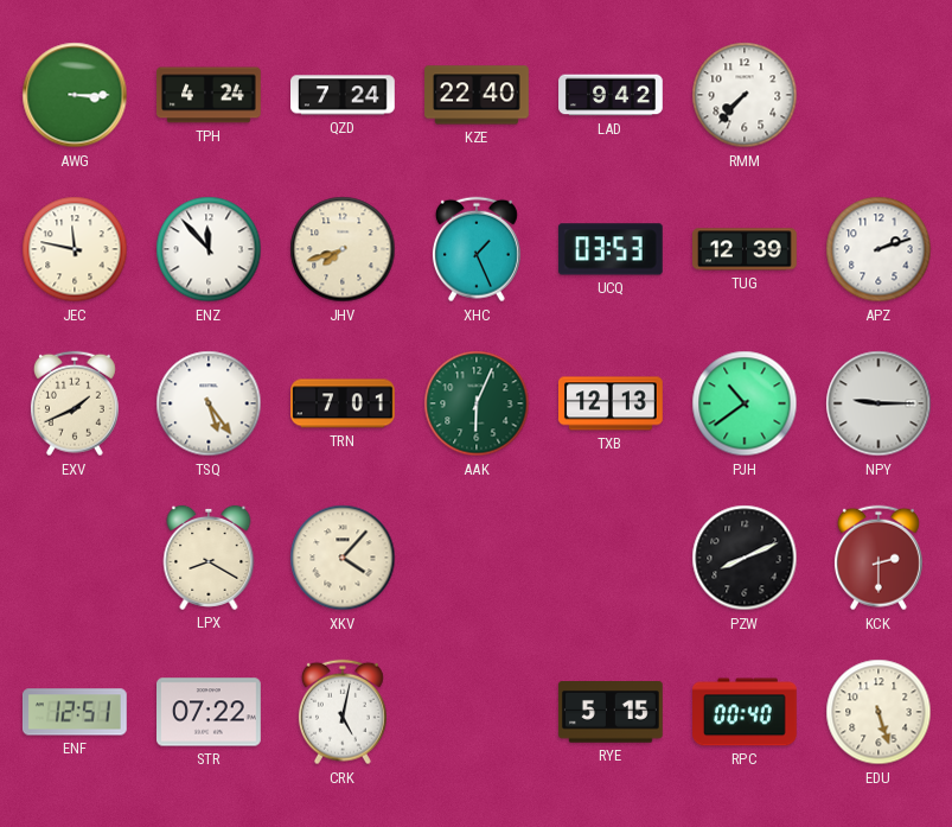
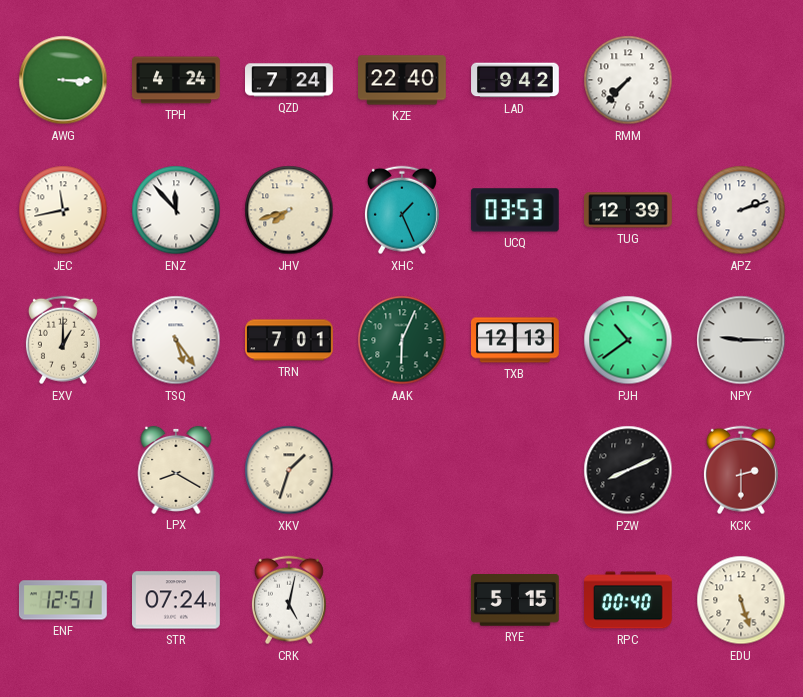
JEC: 11:47 -> 11:43
EXV: 1:41 -> 1:00
XKV: 4:07 -> 1:33
STR: 07:22 -> 07:24
